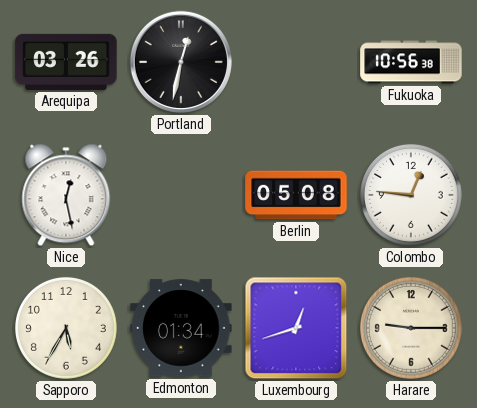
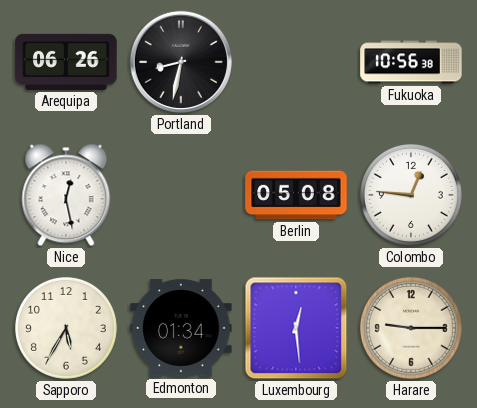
Arequipa: 03:26 -> 06:26
Portland: 12:32 -> 8:32
Luxembourg: 12:42 -> 12:29
